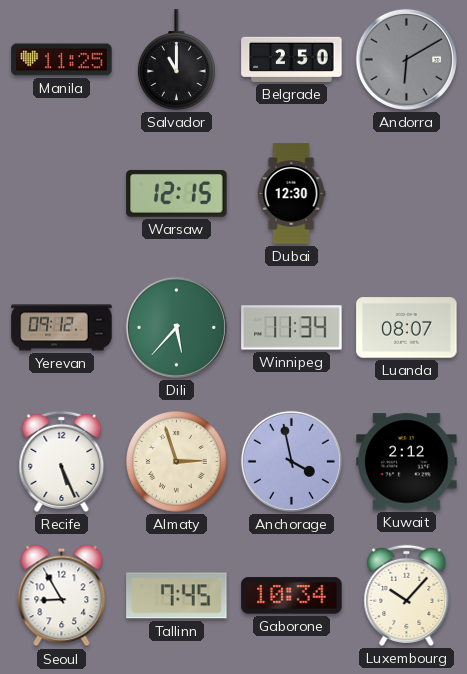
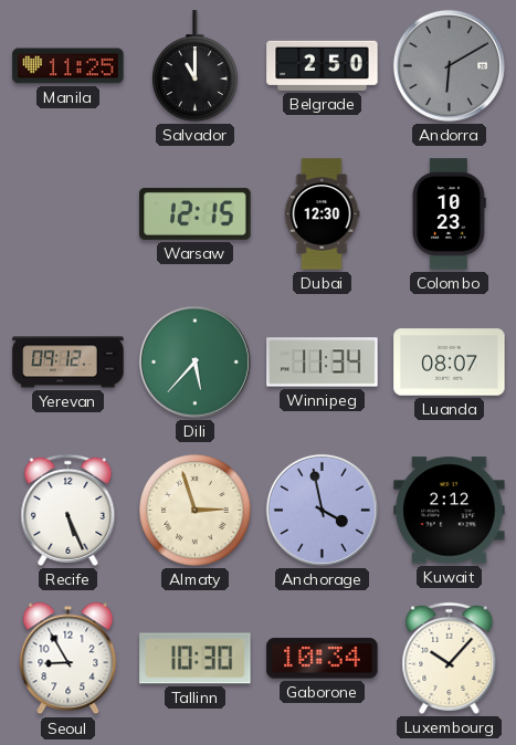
Colombo: none -> 10:23
Tallinn: 7:45 -> 10:30
